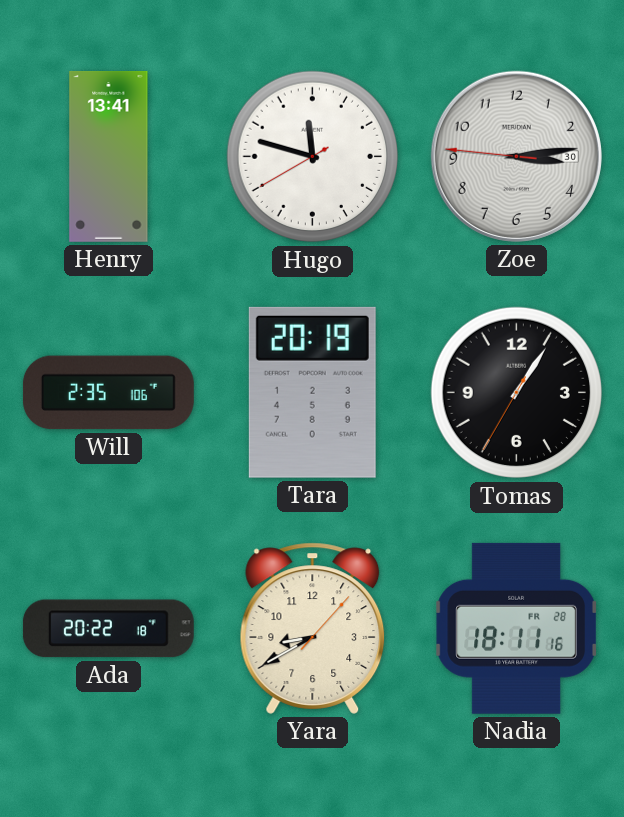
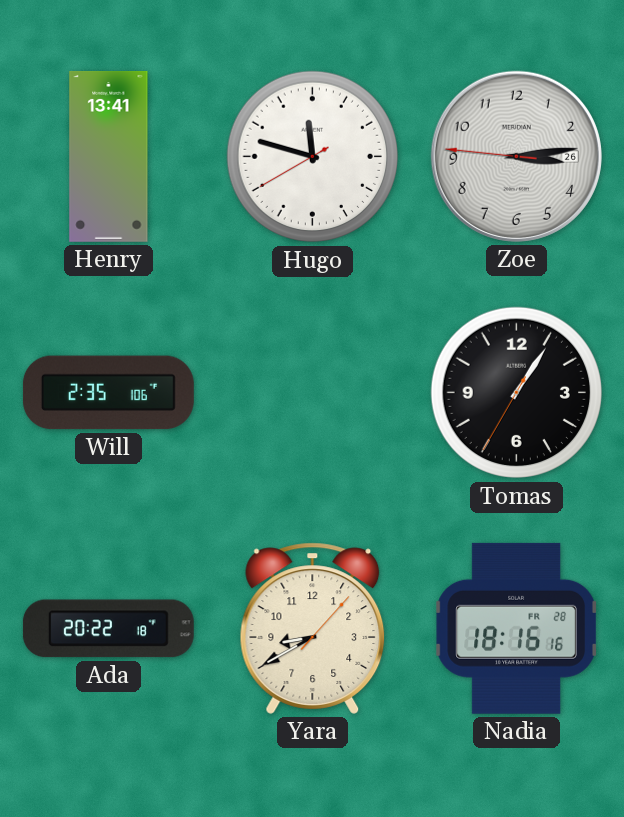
Zoe date: 30 -> 26
Tara: 20:19 -> none
Nadia: 18:11 -> 18:16
